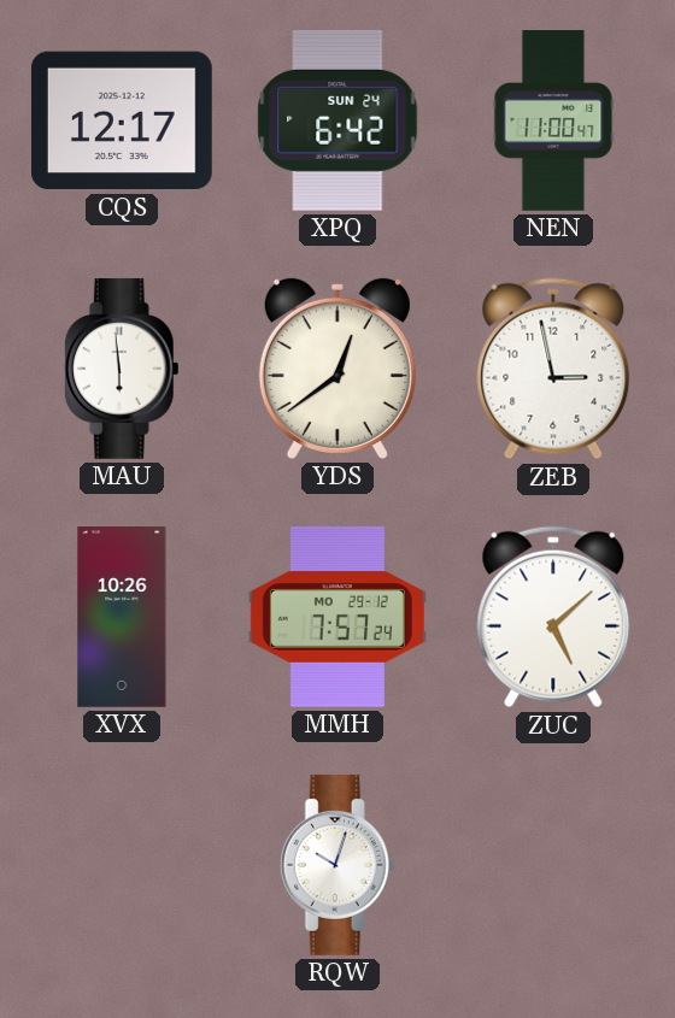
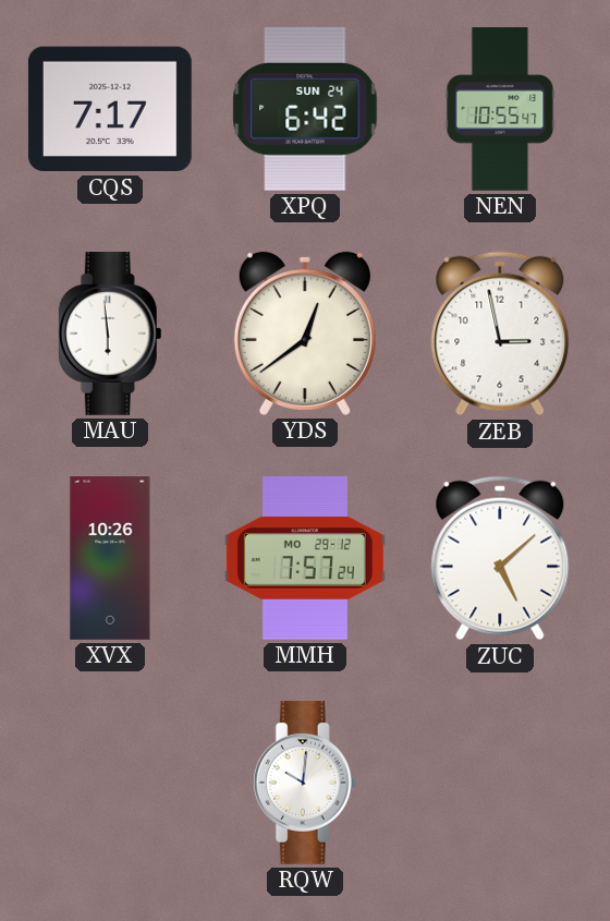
CQS: 12:17 -> 7:17
NEN: 11:00 -> 10:55
RQW: 10:03 -> 10:01
